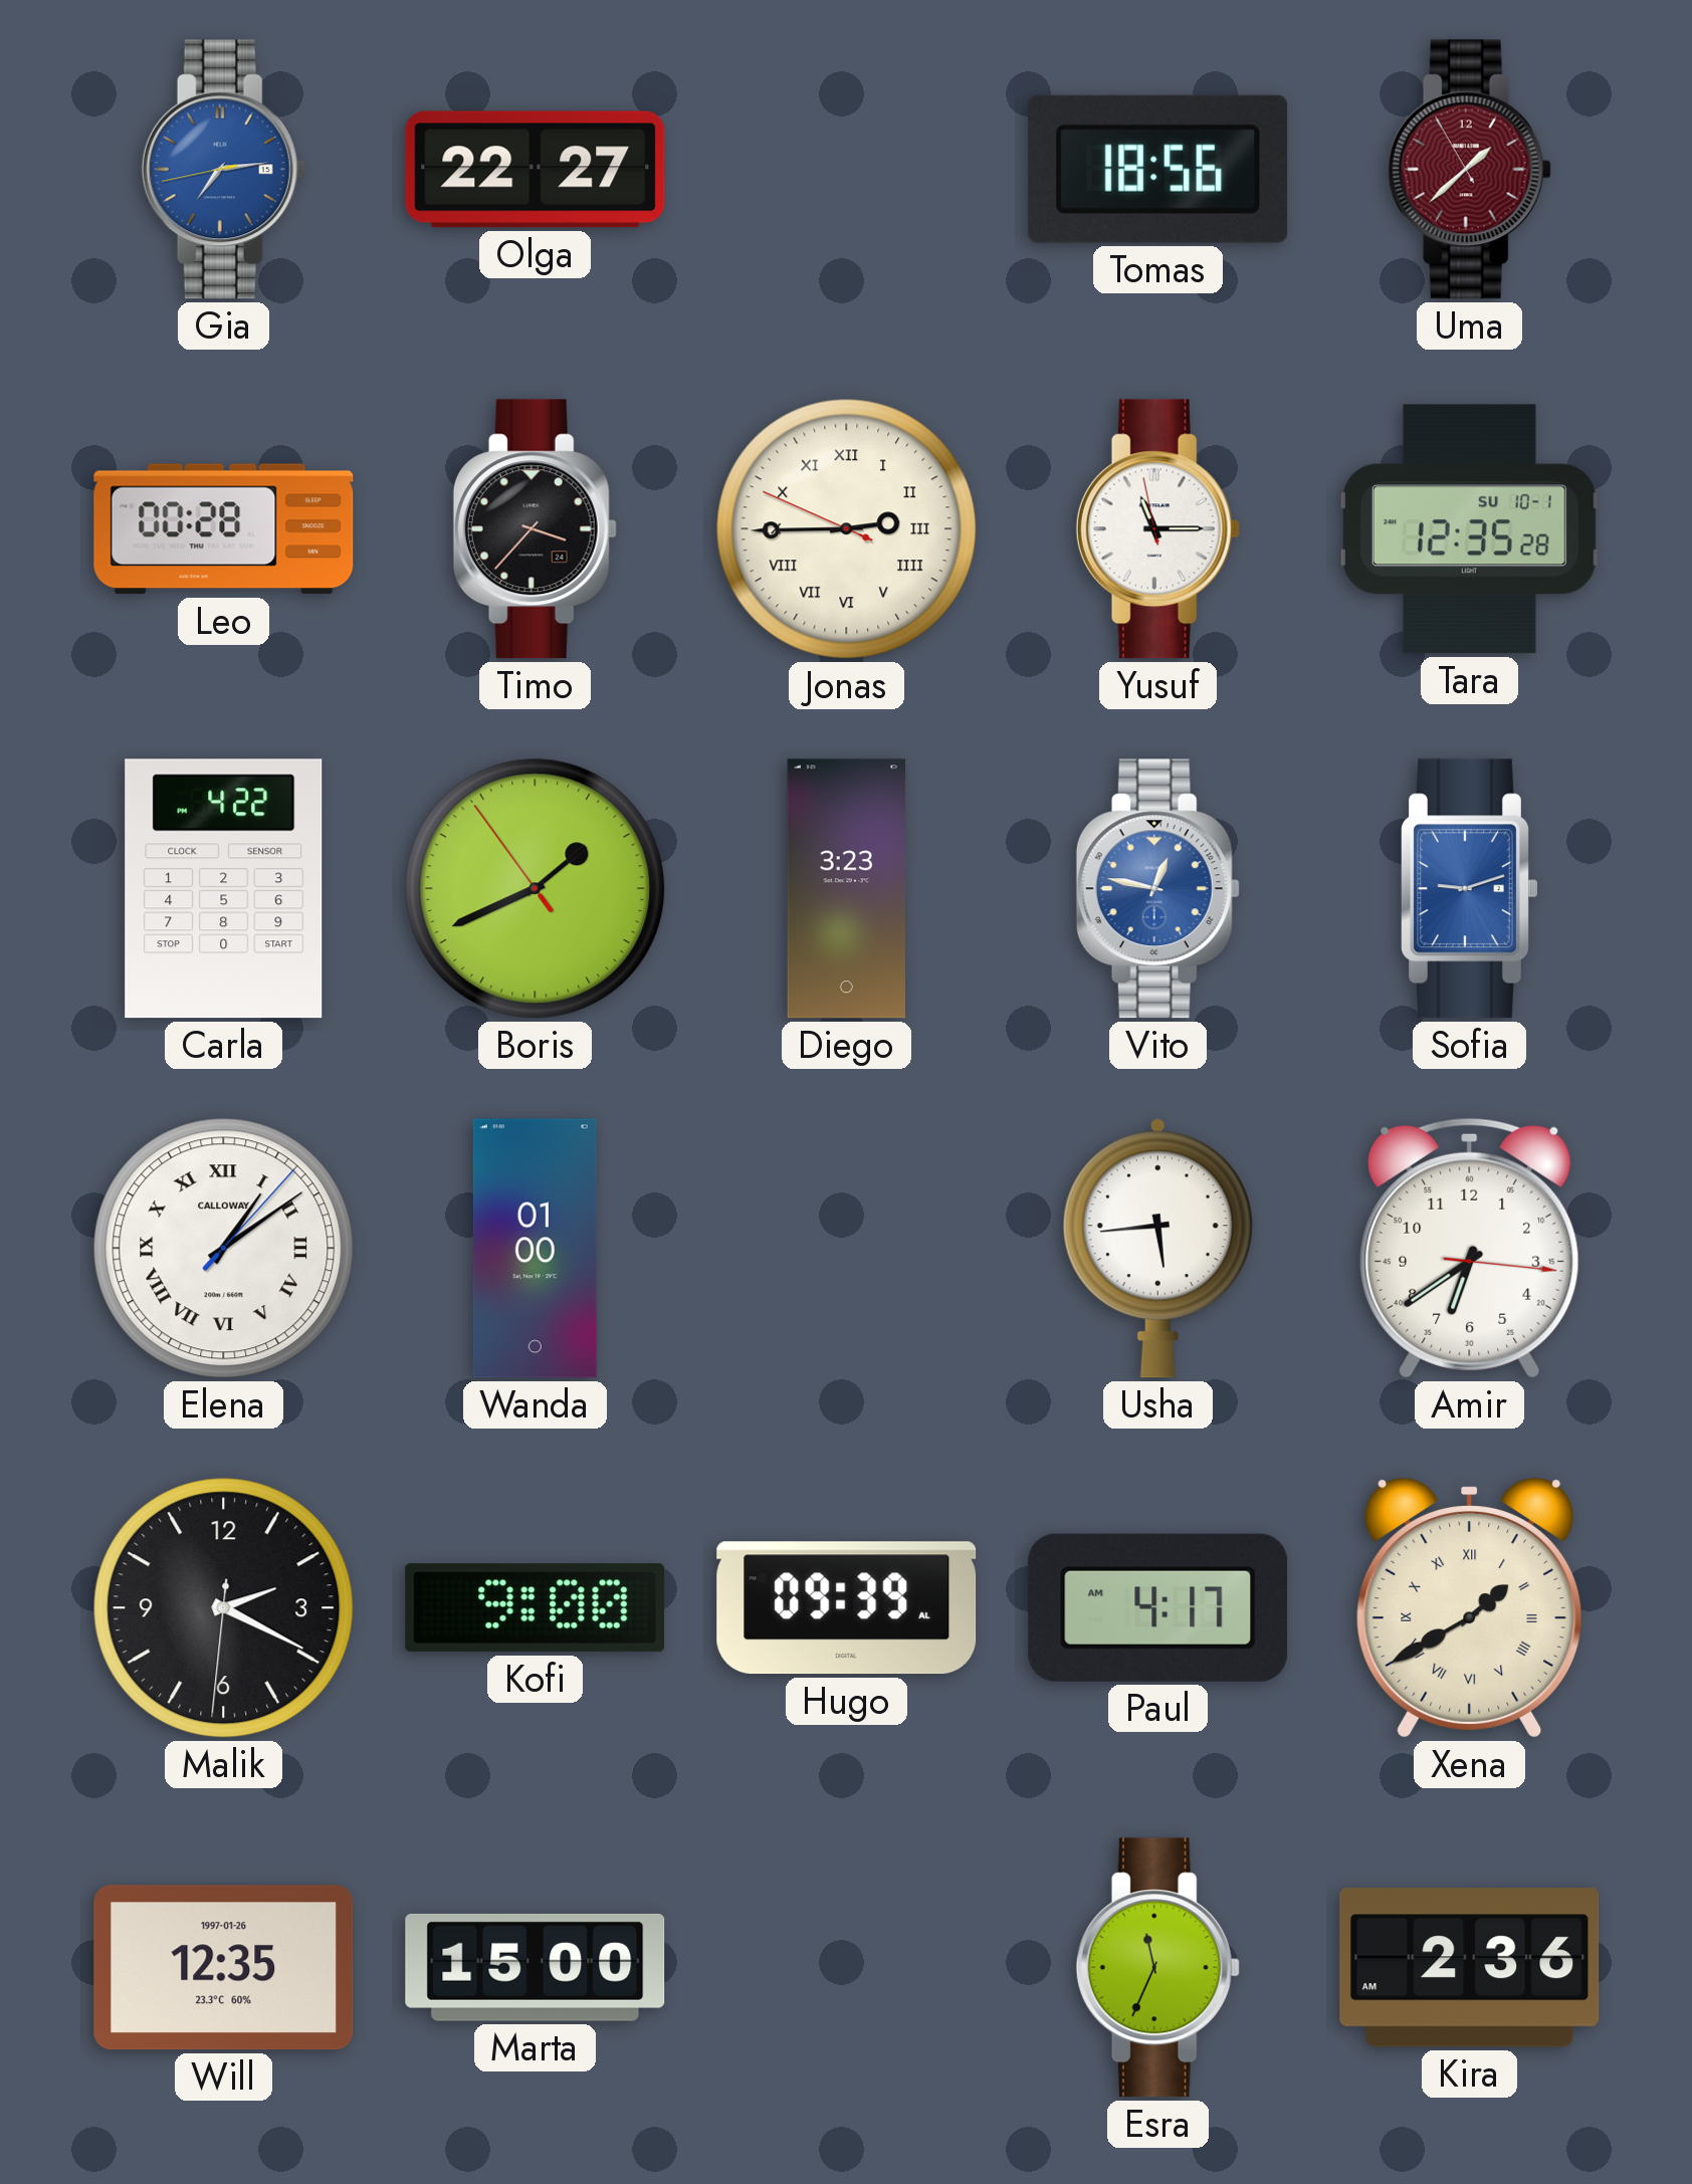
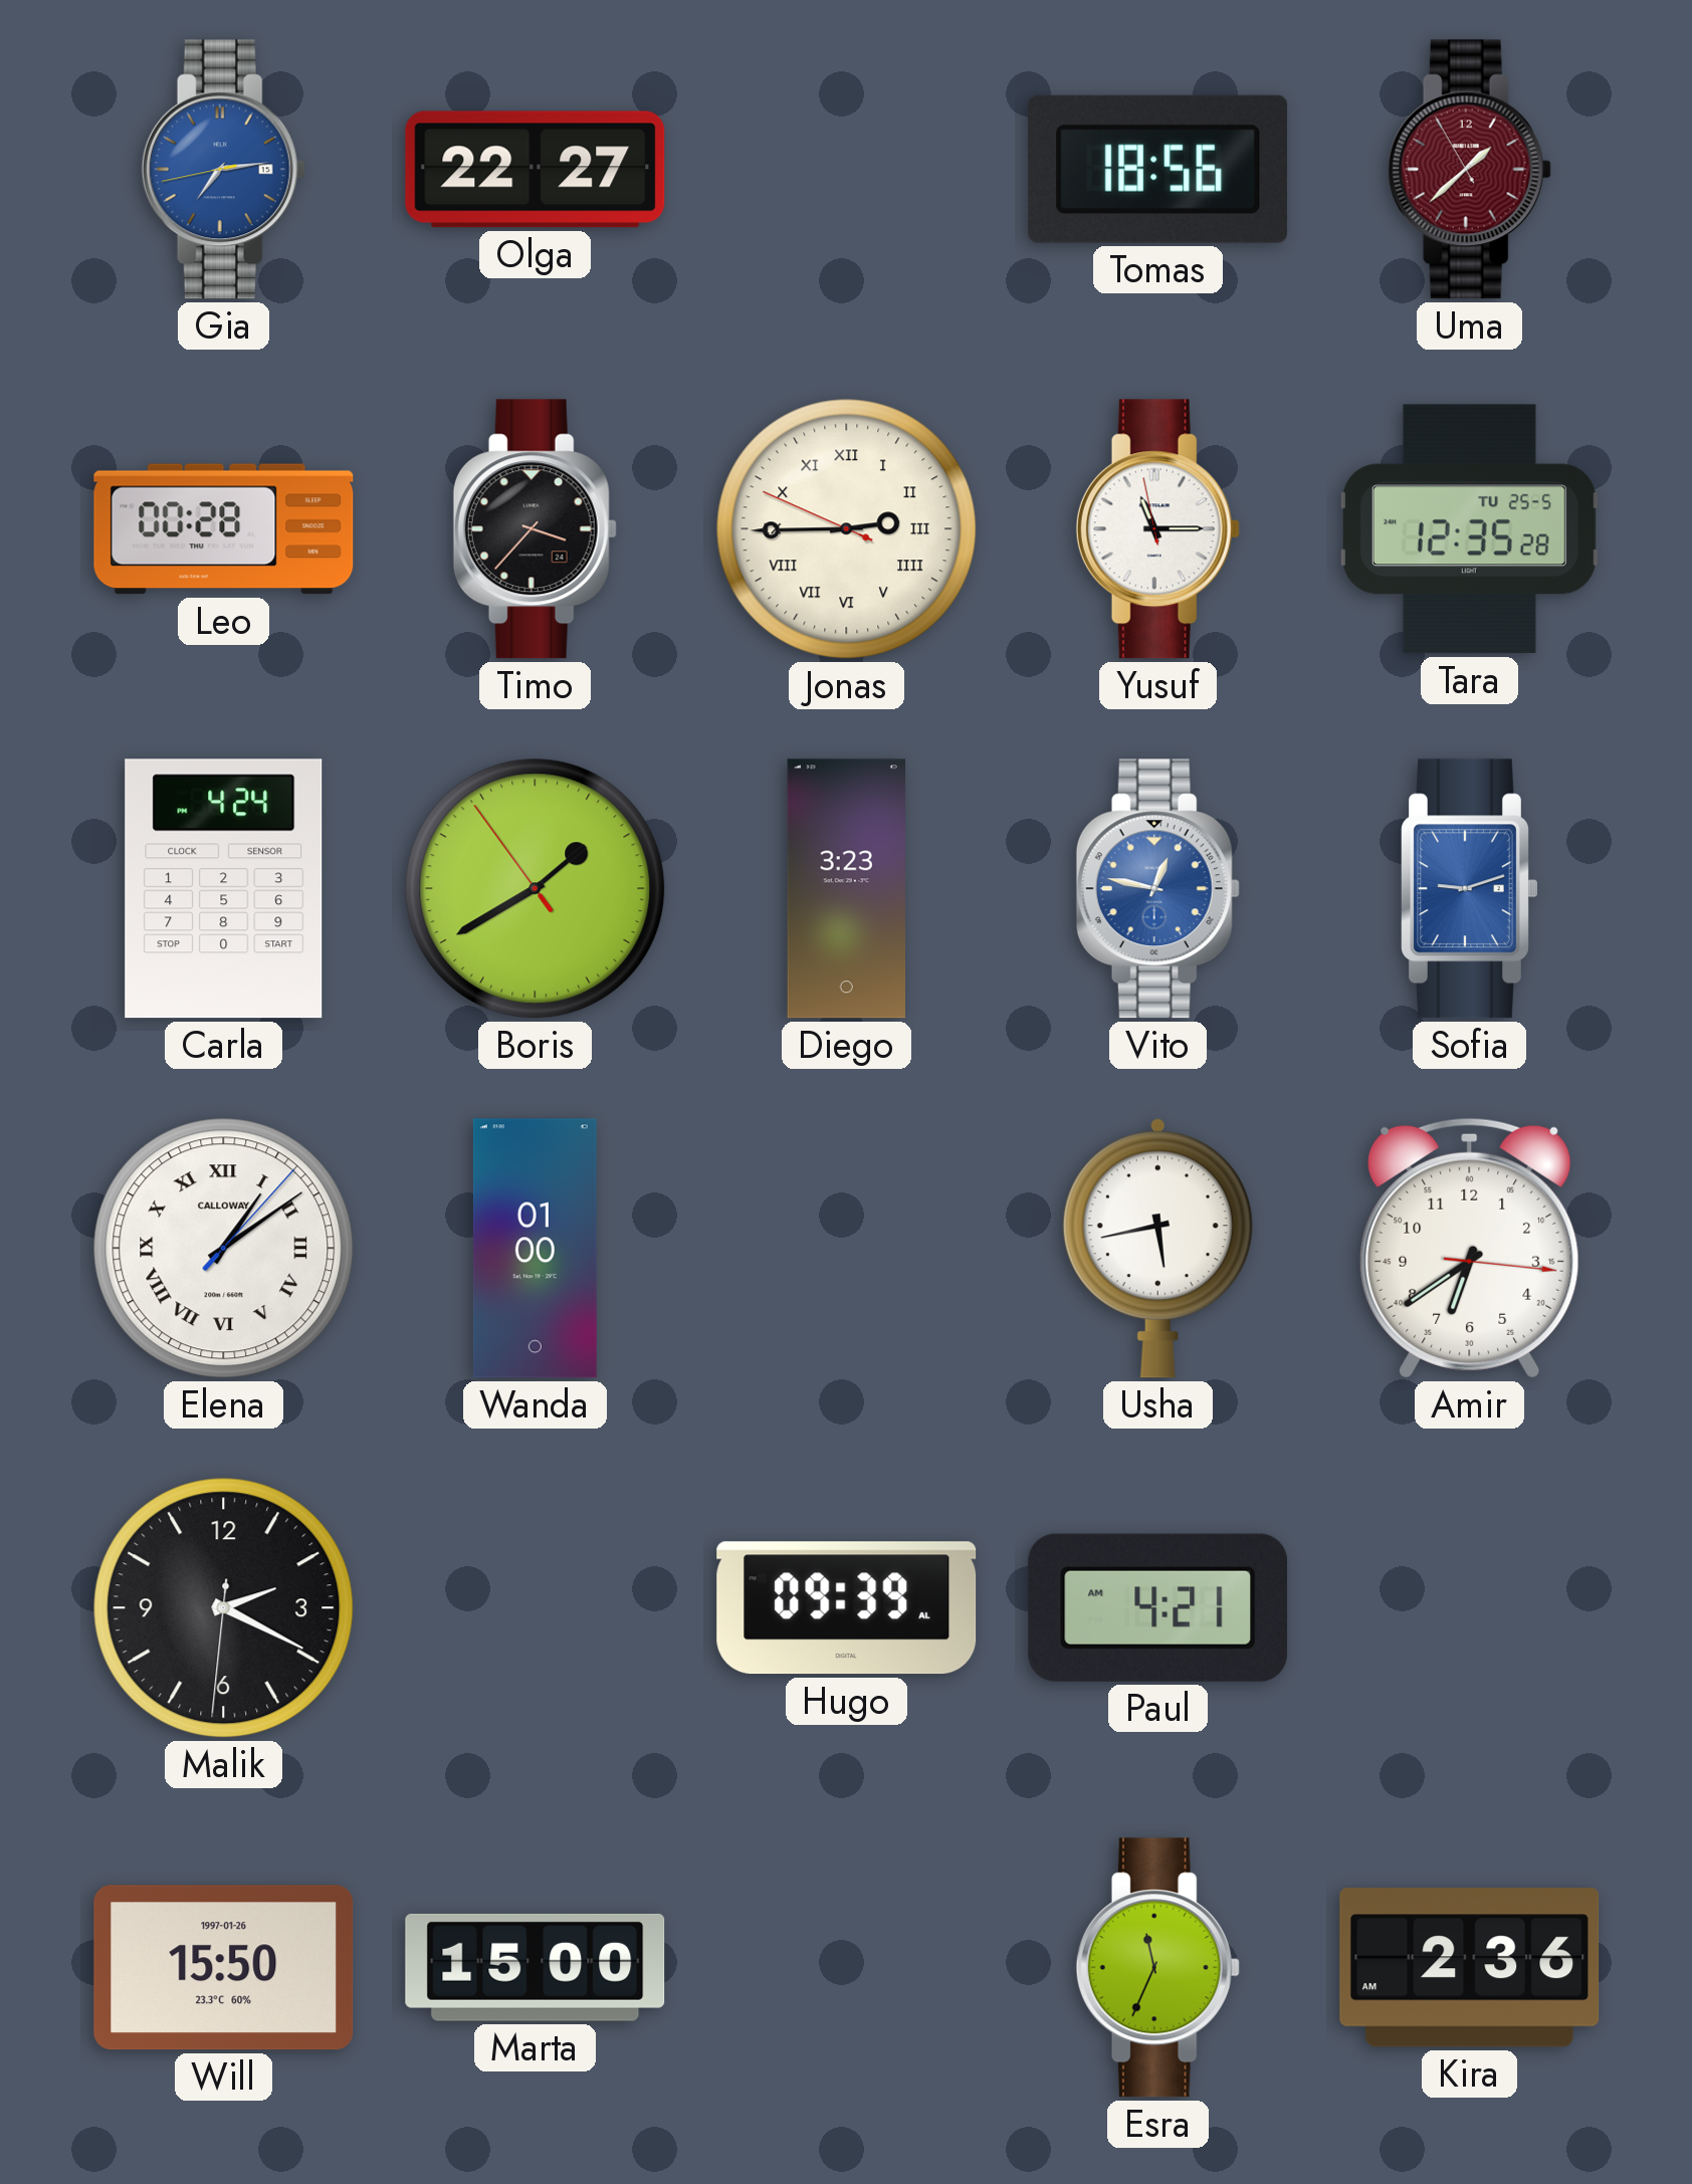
Tara date: SU 10-1 -> TU 25-5
Carla: 4:22 -> 4:24
Boris: 1:40 -> 1:39
Usha: 5:44 -> 5:43
Kofi: 9:00 -> none
Paul: 4:17 -> 4:21
Xena: 1:40 -> none
Will: 12:35 -> 15:50
